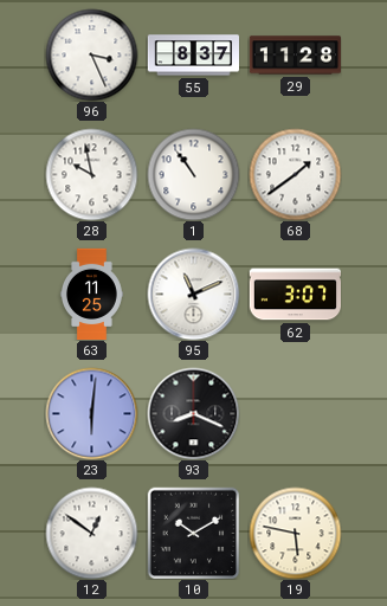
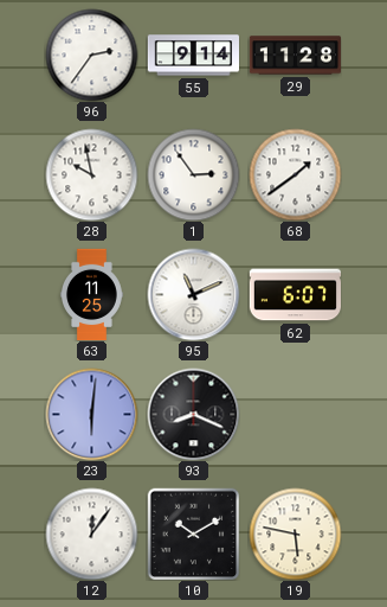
96: 3:26 -> 2:36
55: 8:37 -> 9:14
1: 10:54 -> 2:54
62: 3:07 -> 6:07
12: 12:51 -> 12:06
